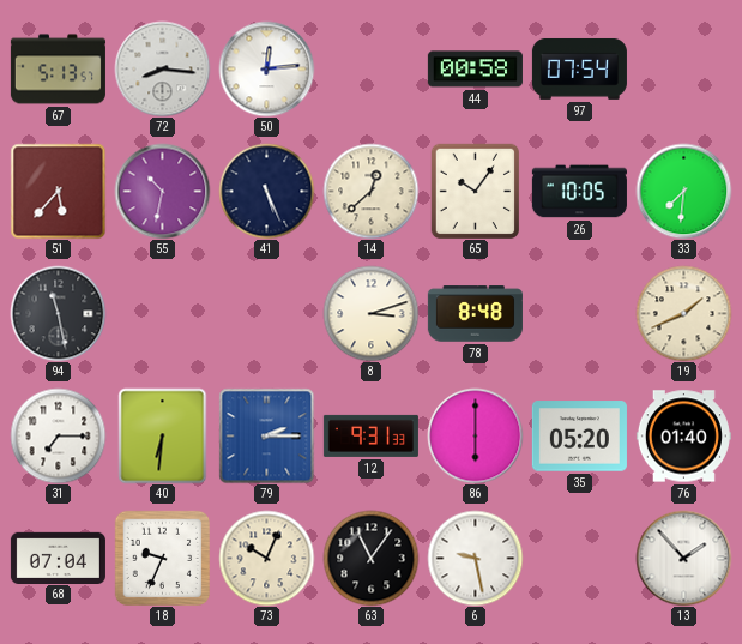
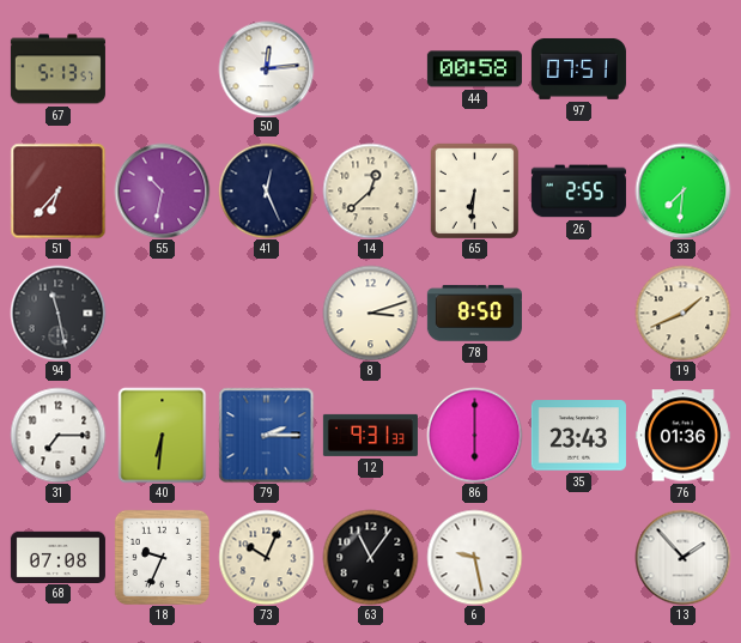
72: 8:16 -> none
97: 07:54 -> 07:51
51: 5:37 -> 6:37
41: 5:26 -> 12:26
65: 10:06 -> 6:31
26: 10:05 -> 2:55
78: 8:48 -> 8:50
35: 05:20 -> 23:43
76: 01:40 -> 01:36
68: 07:04 -> 07:08
